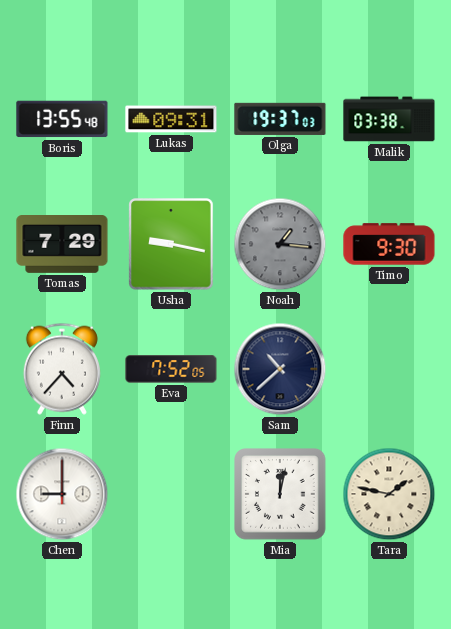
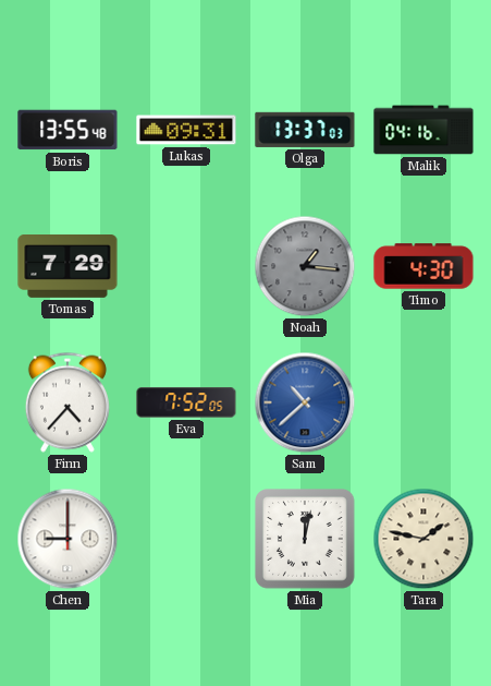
Olga: 19:37 -> 13:37
Malik: 03:38 -> 04:16
Usha: 9:17 -> none
Timo: 9:30 -> 4:30
Sam dial: navy -> blue
